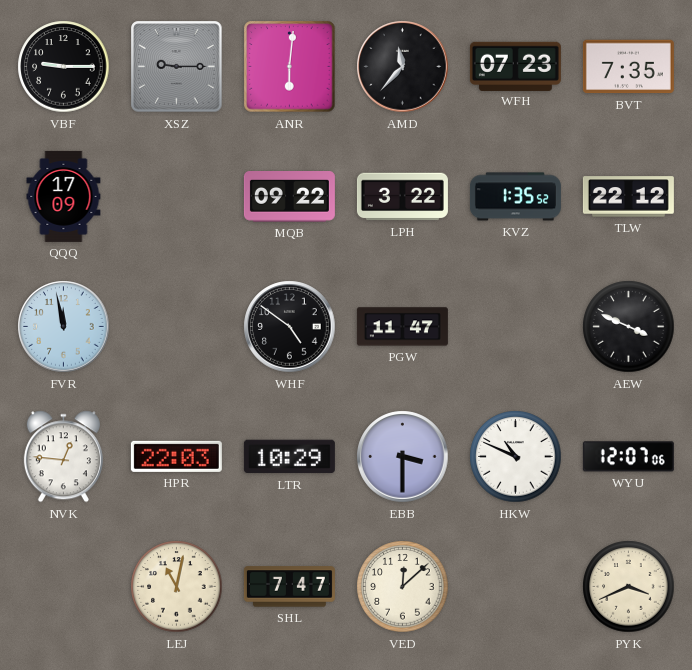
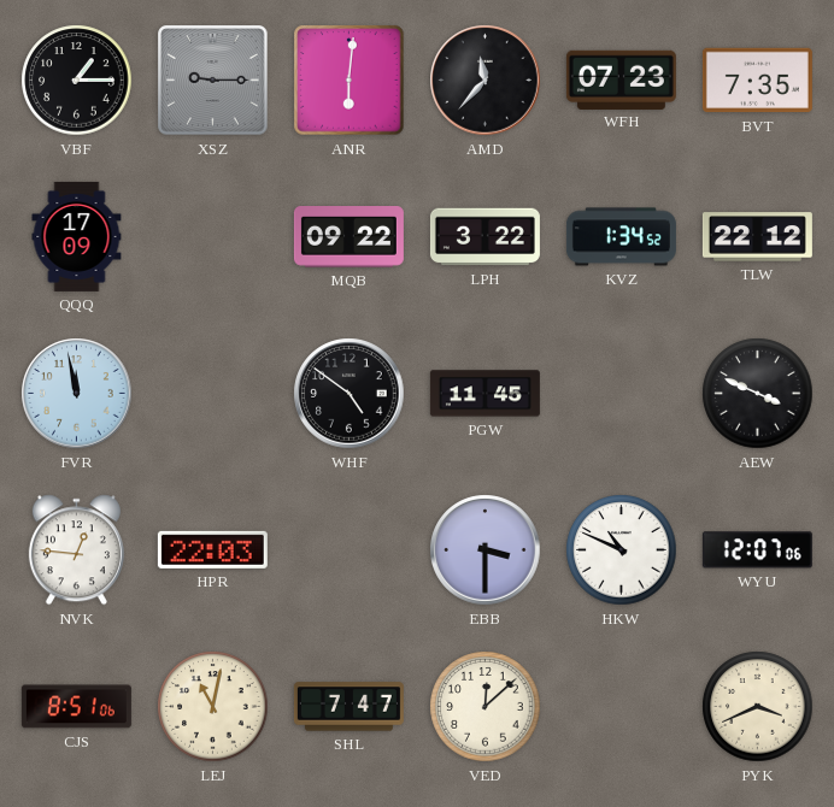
VBF: 9:15 -> 1:15
KVZ: 1:35 -> 1:34
PGW: 11:47 -> 11:45
LTR: 10:29 -> none
CJS: none -> 8:51
